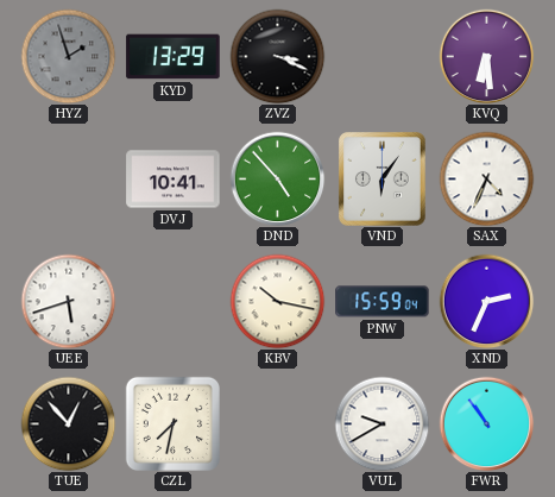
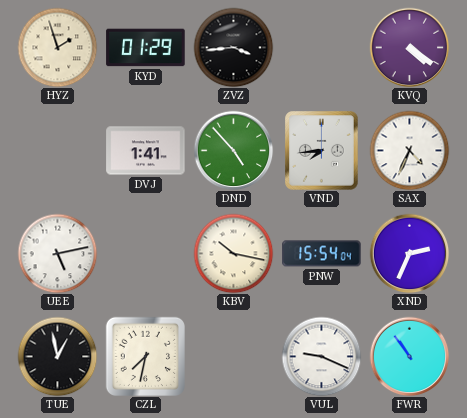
HYZ dial: grey -> cream
KYD: 13:29 -> 01:29
ZVZ: 3:19 -> 3:44
KVQ: 6:29 -> 4:21
DVJ: 10:41 -> 1:41
VND: 6:06 -> 7:44
UEE: 5:42 -> 5:13
PNW: 15:59 -> 15:54
TUE: 12:53 -> 12:58
VUL: 9:40 -> 9:19
